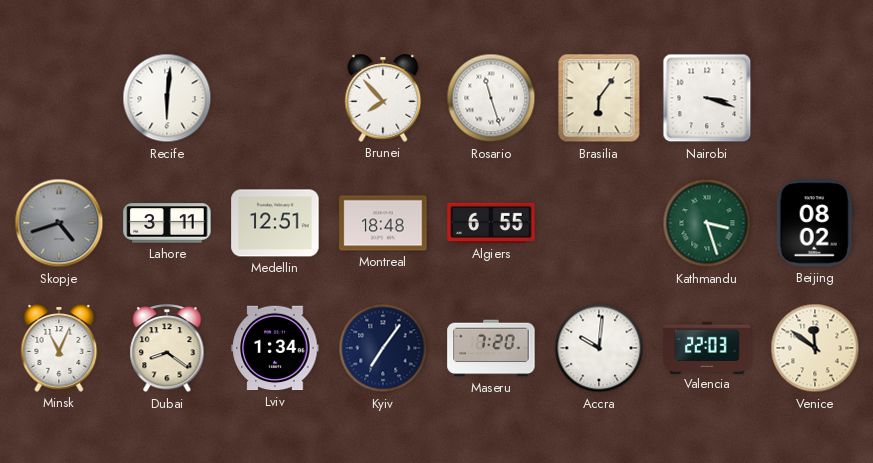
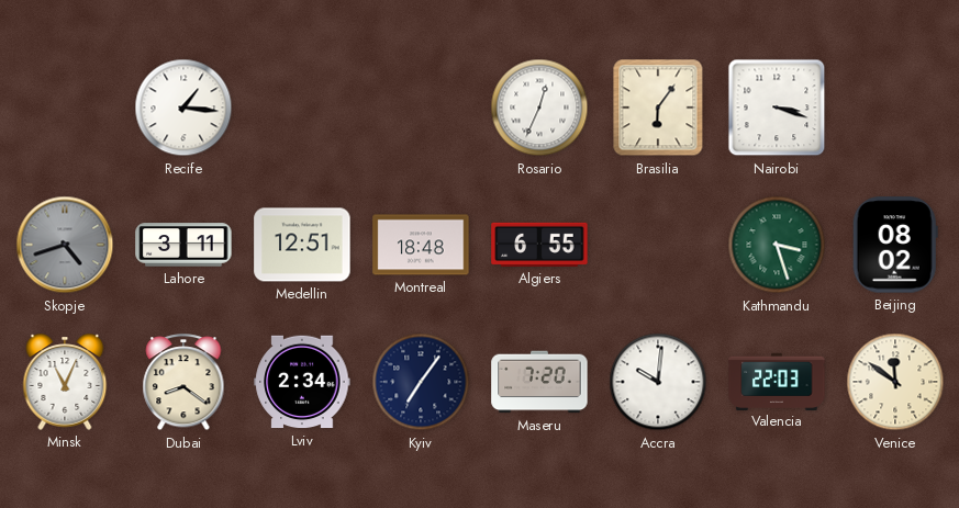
Recife: 6:01 -> 1:16
Brunei: 7:53 -> none
Rosario: 11:27 -> 12:34
Lviv: 1:34 -> 2:34
